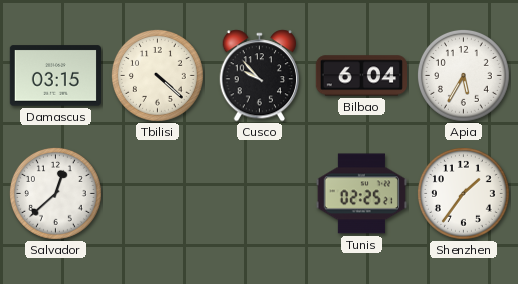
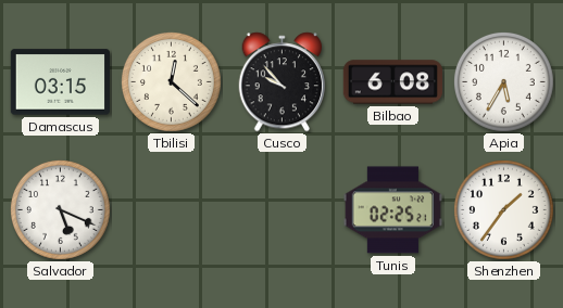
Tbilisi: 4:22 -> 12:22
Bilbao: 6:04 -> 6:08
Salvador: 12:38 -> 5:19
